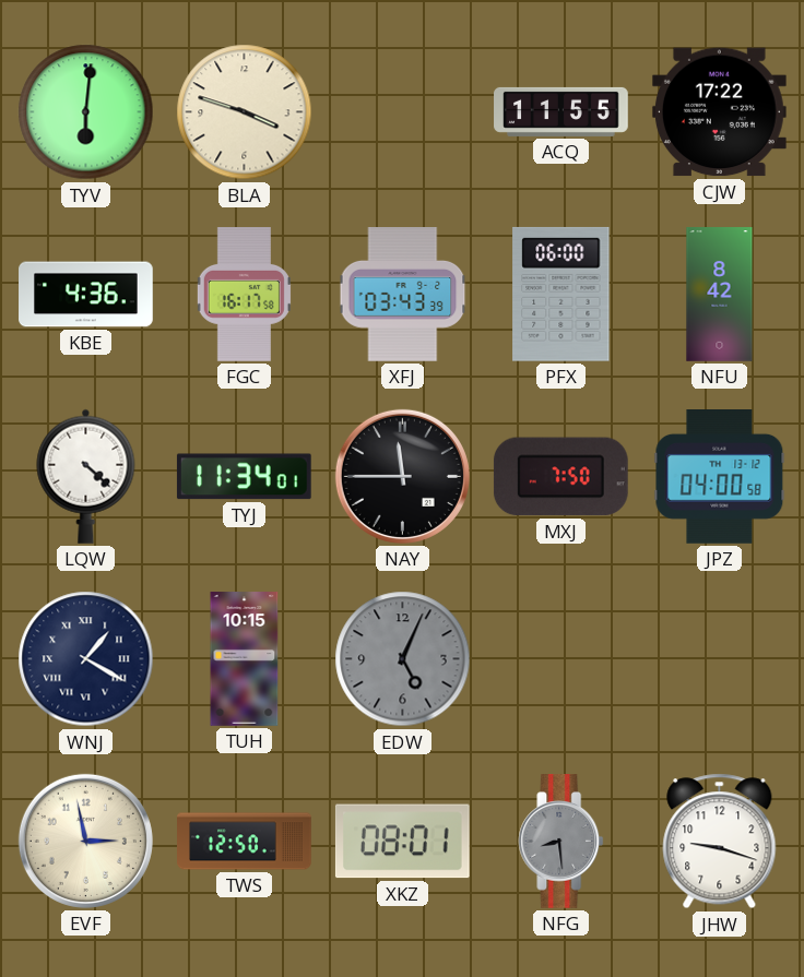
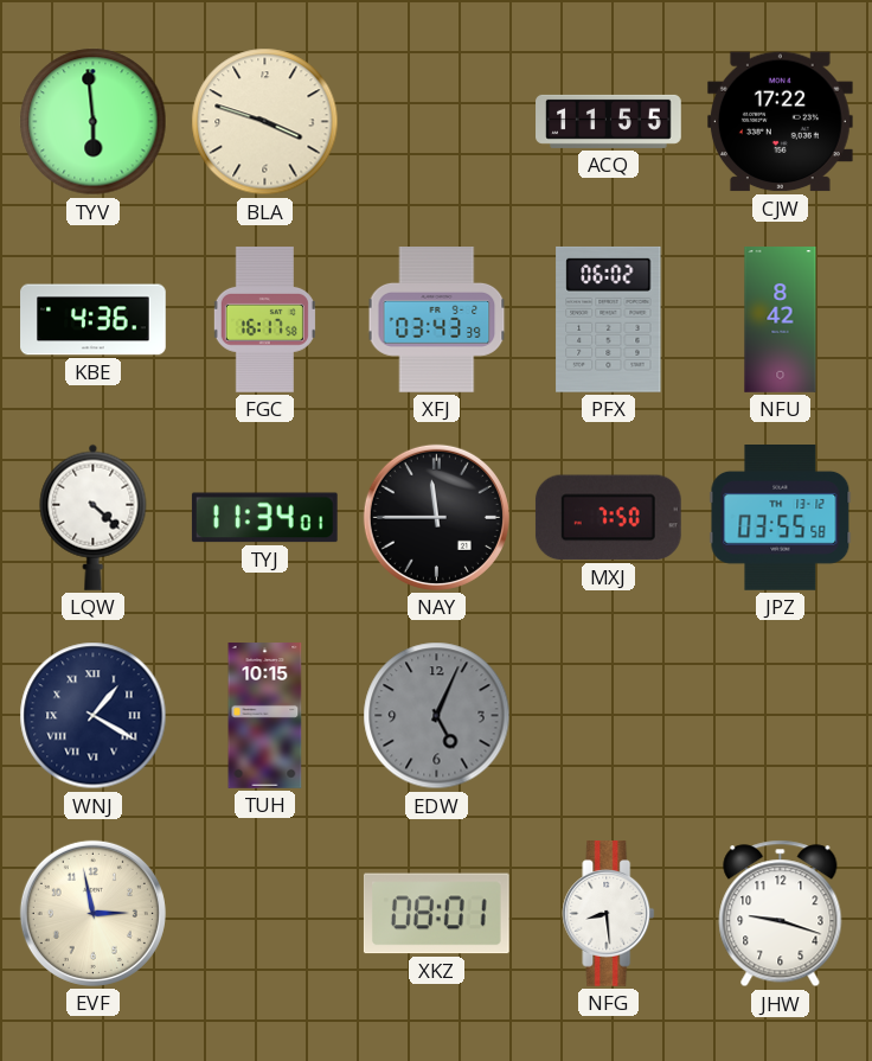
TYV: 6:01 -> 5:59
PFX: 06:00 -> 06:02
JPZ: 04:00 -> 03:55
TWS: 12:50 -> none
NFG dial: grey -> white
